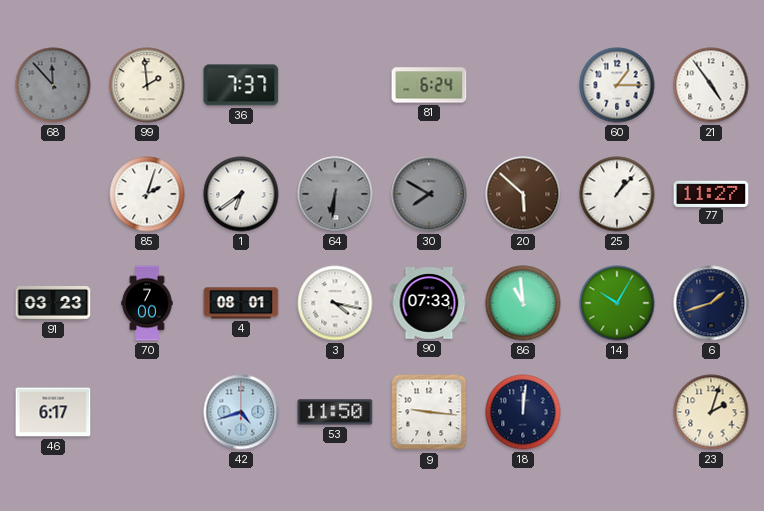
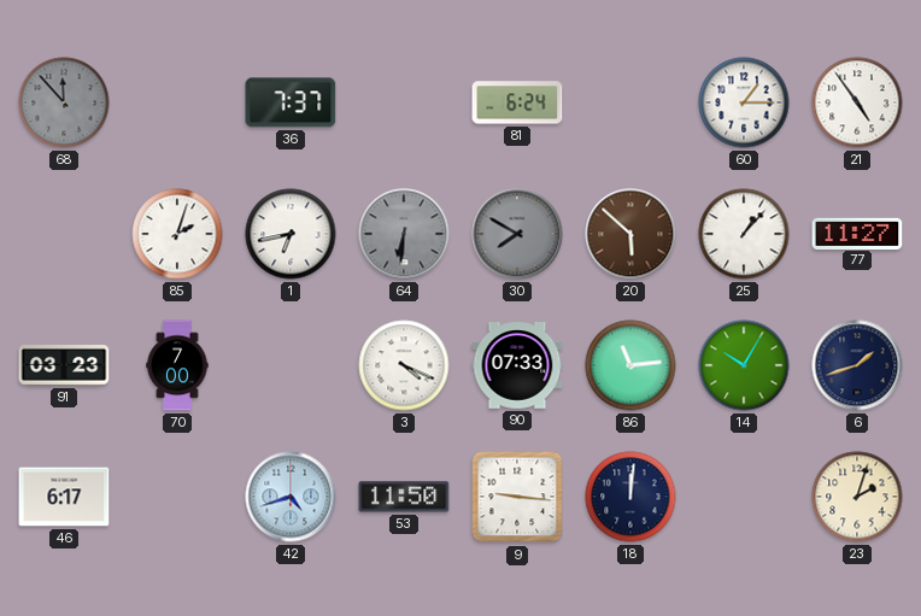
99: 1:59 -> none
1: 6:39 -> 6:43
4: 08:01 -> none
3: 4:17 -> 4:19
86: 10:59 -> 11:14
